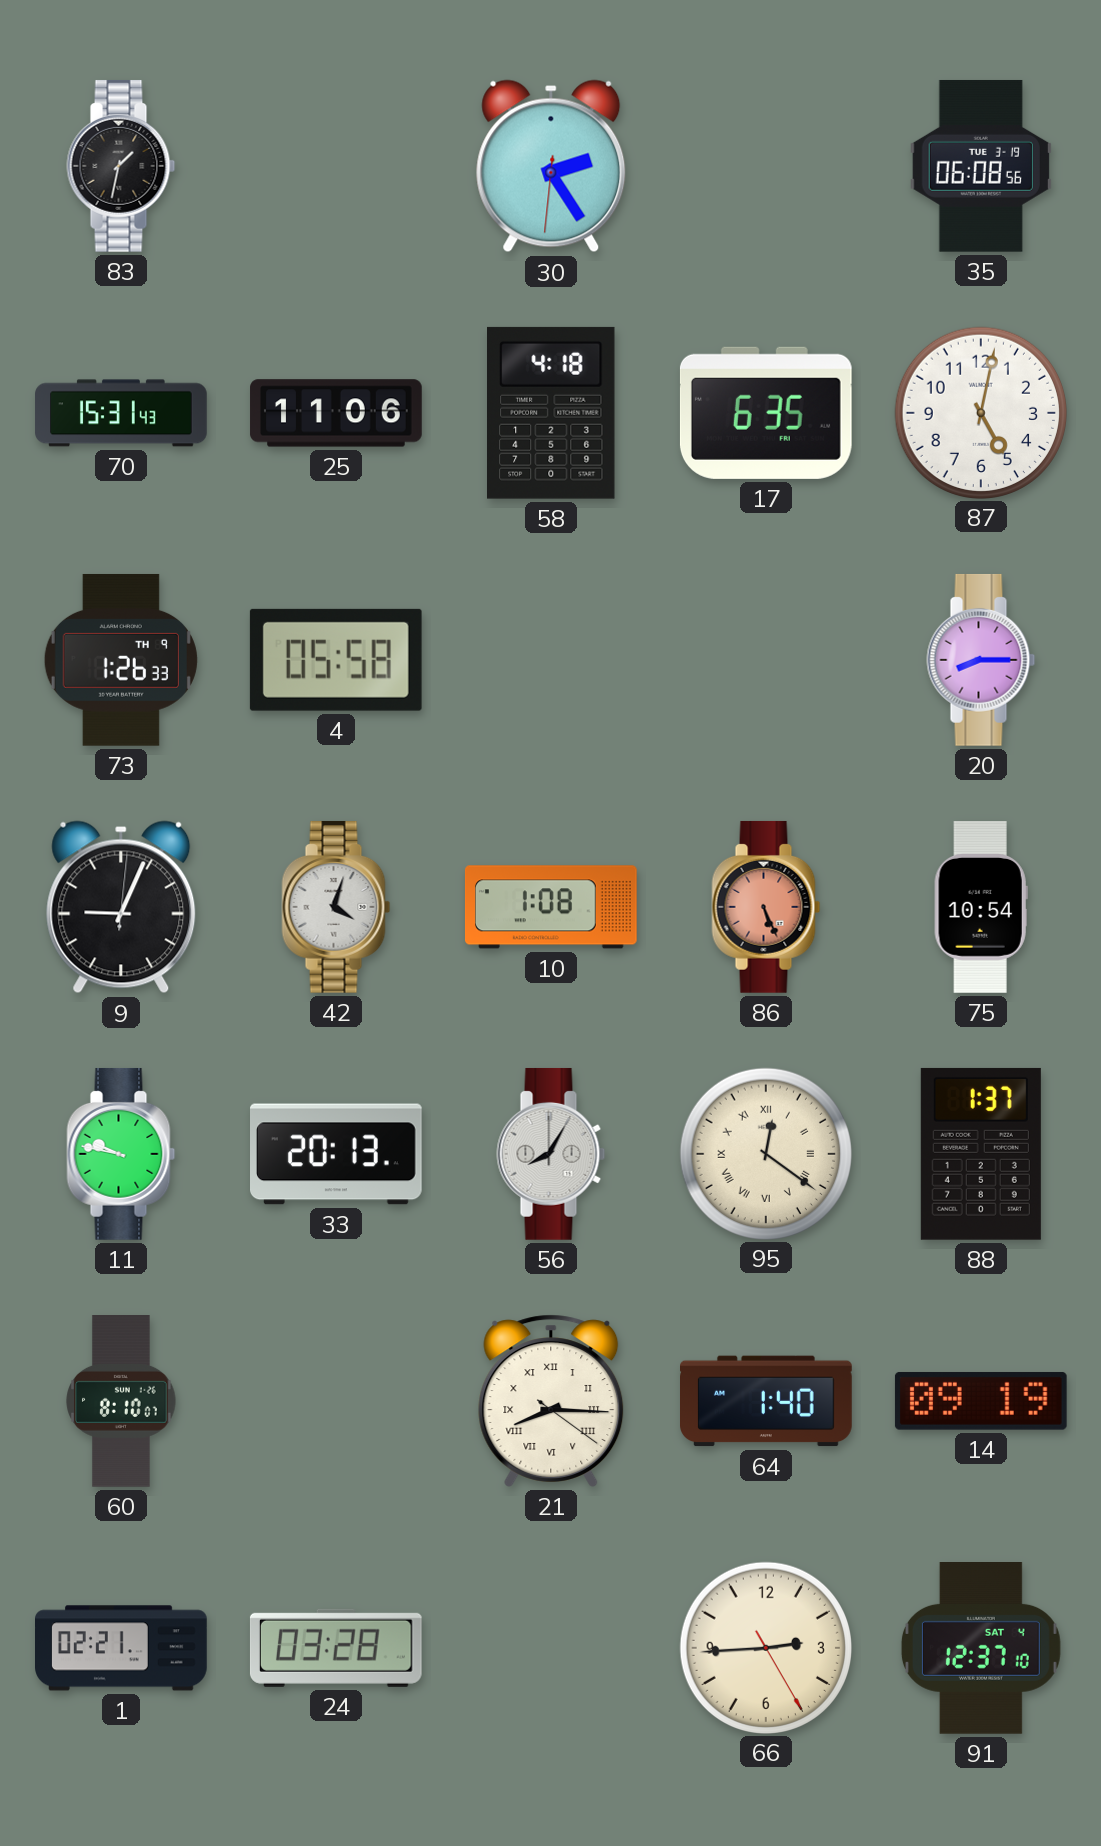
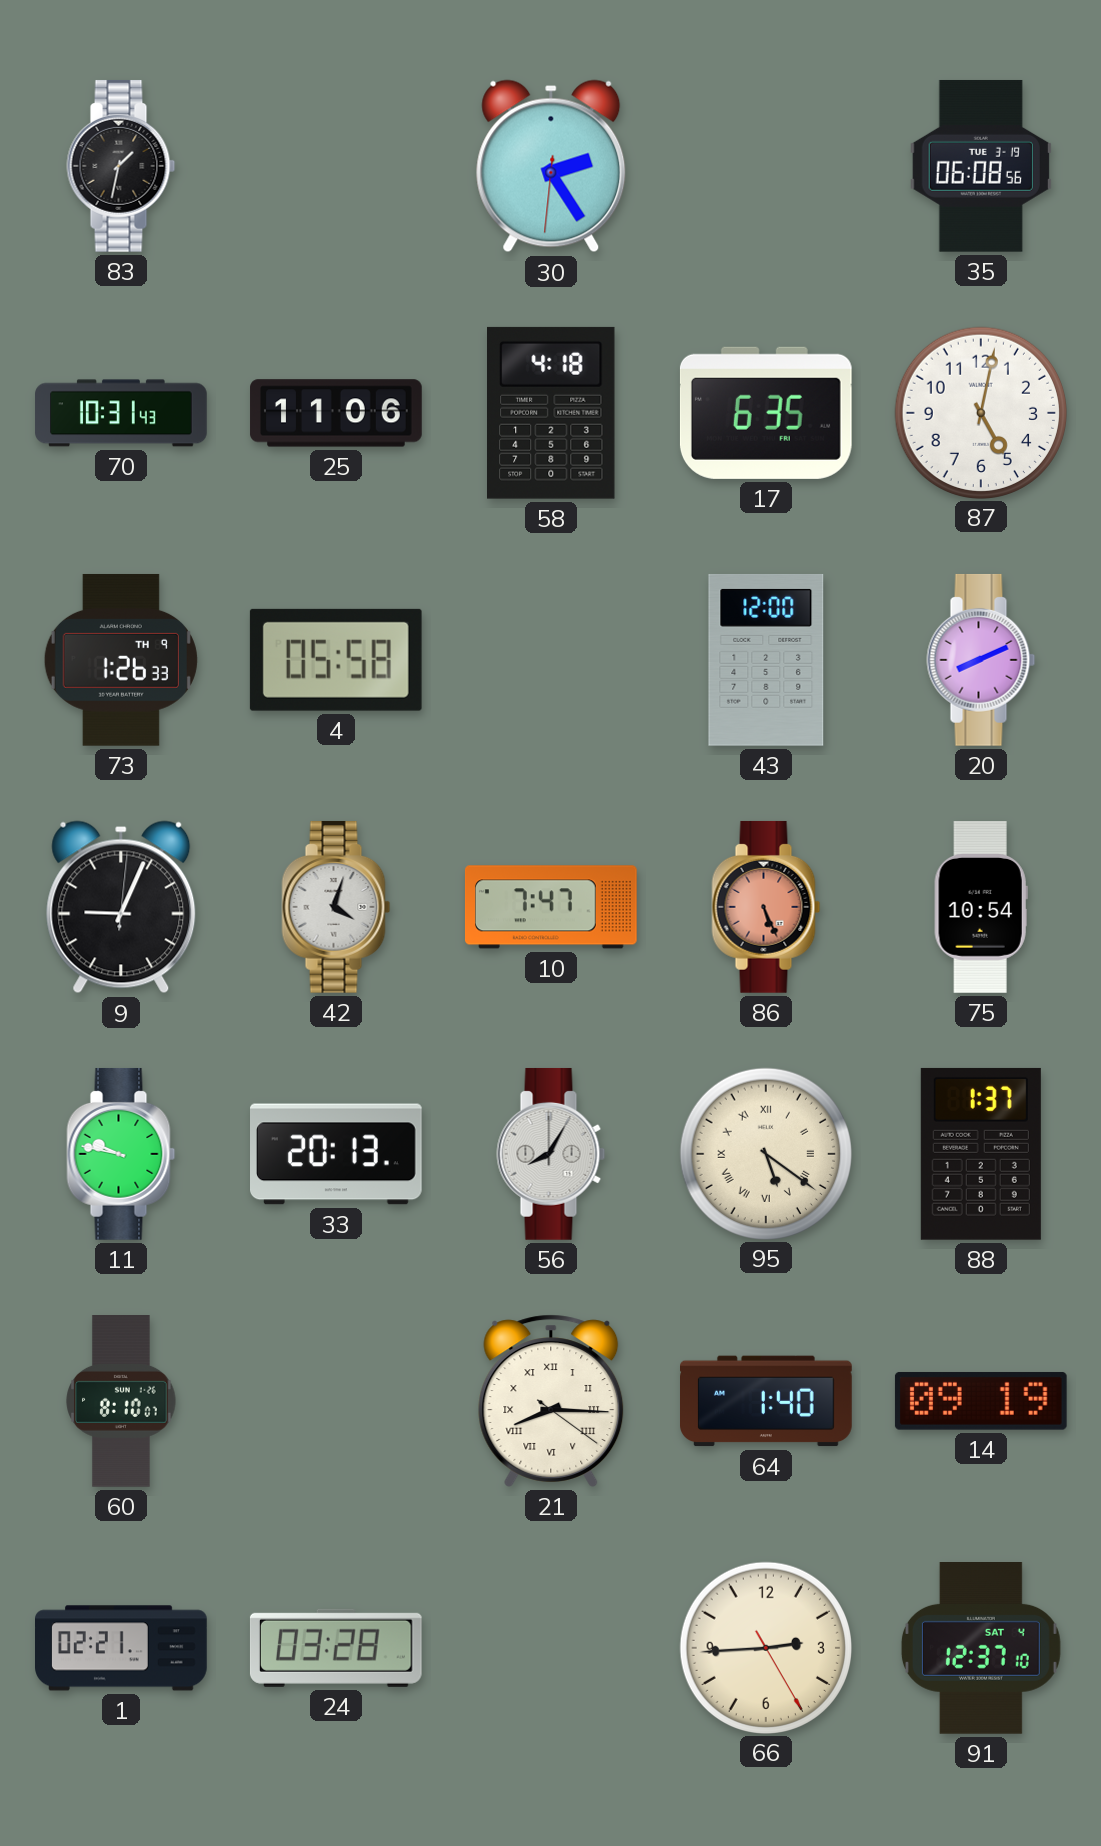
70: 15:31 -> 10:31
43: none -> 12:00
20: 8:15 -> 8:11
10: 1:08 -> 7:47
95: 12:21 -> 5:21
